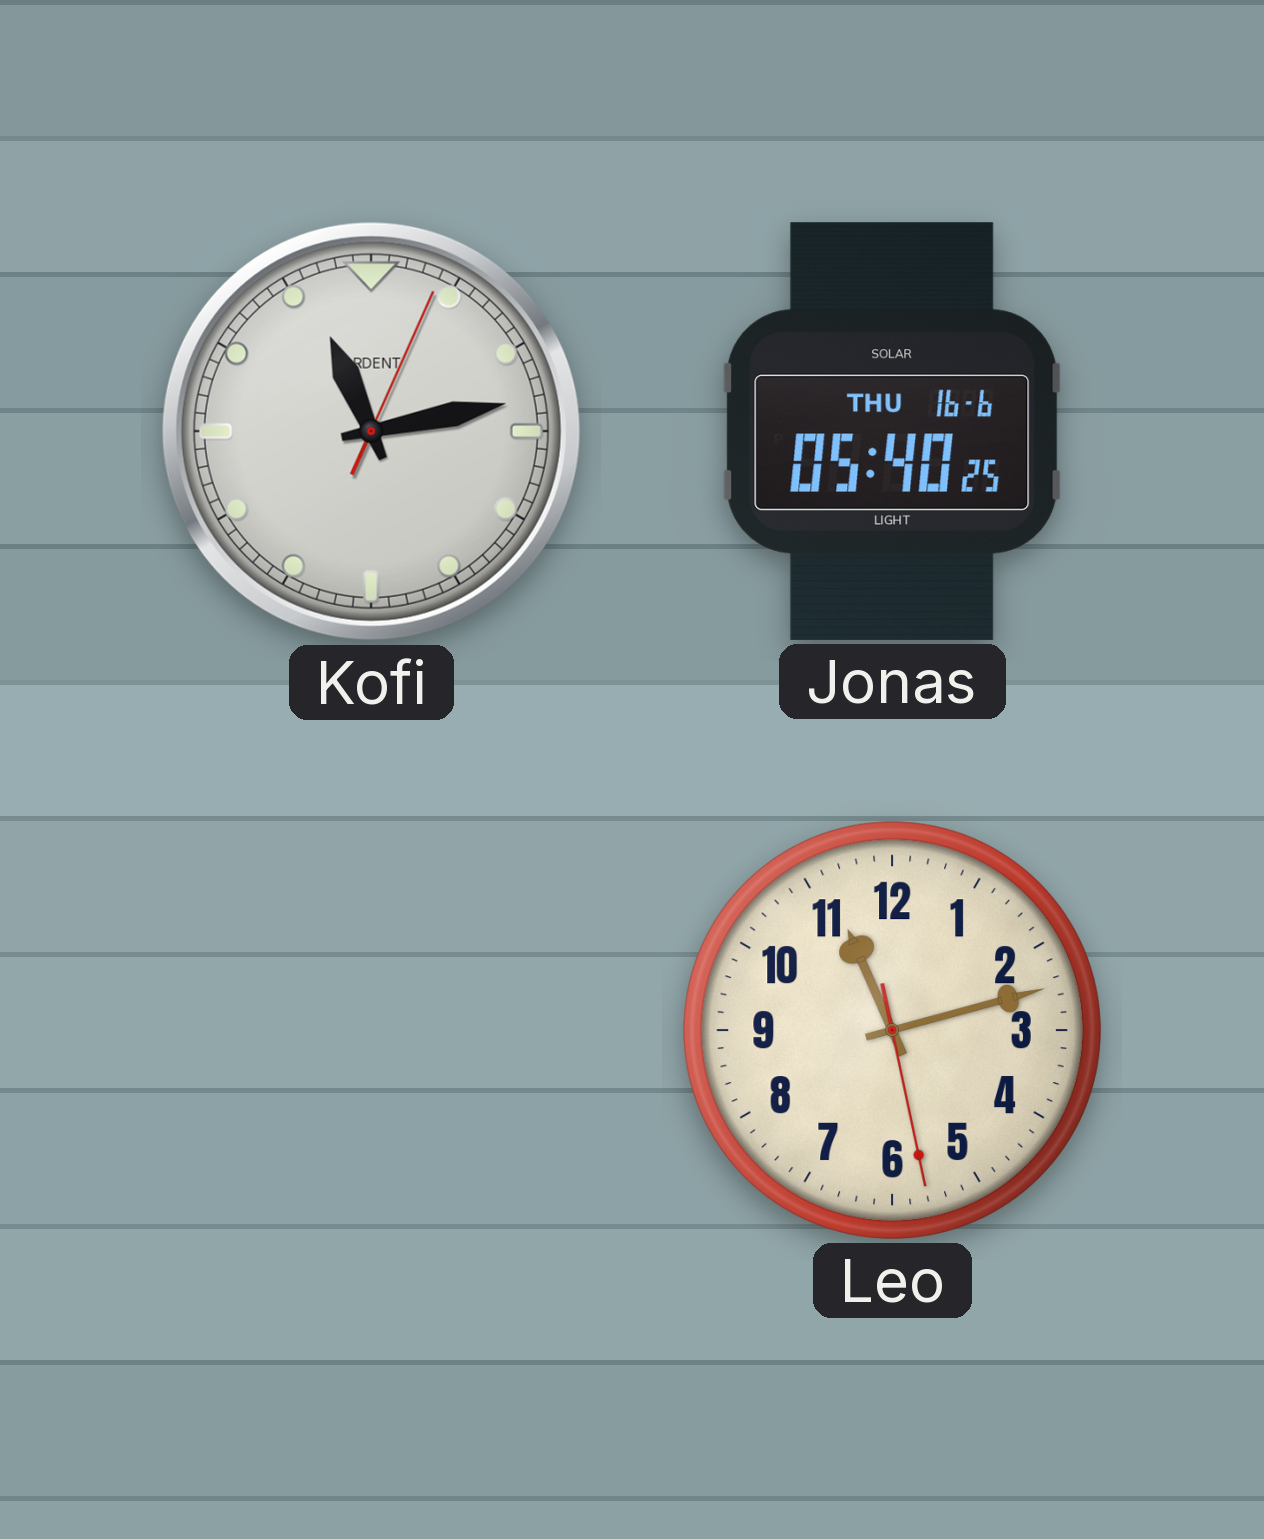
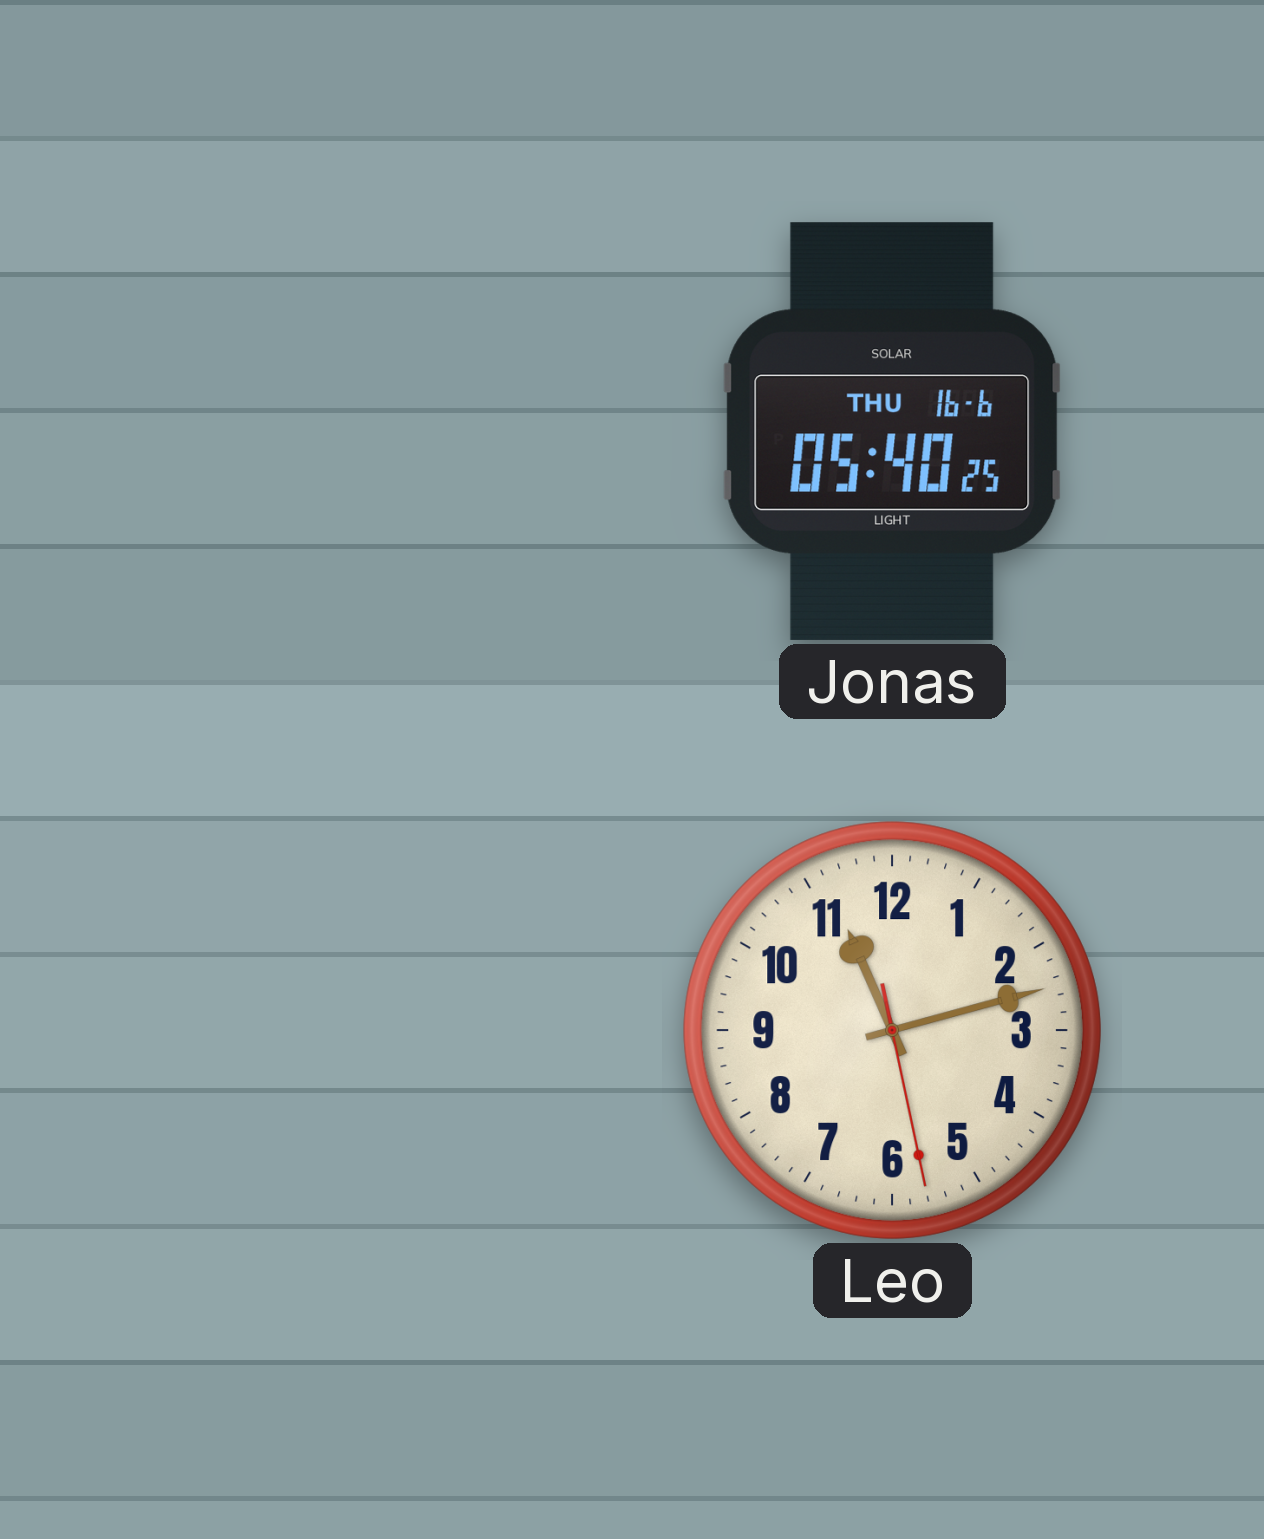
Kofi: 11:13 -> none
